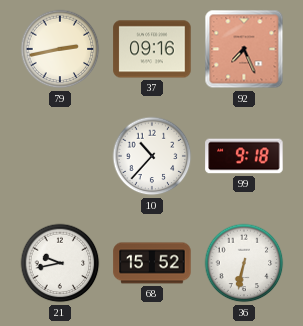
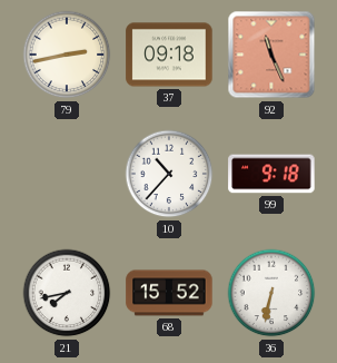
37: 09:16 -> 09:18
92: 7:26 -> 11:26
21: 9:43 -> 7:43
